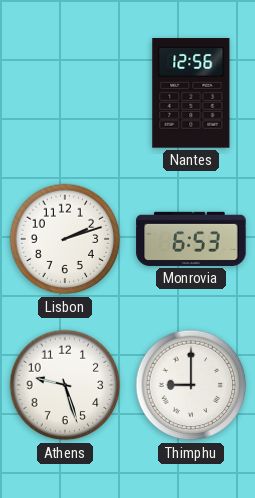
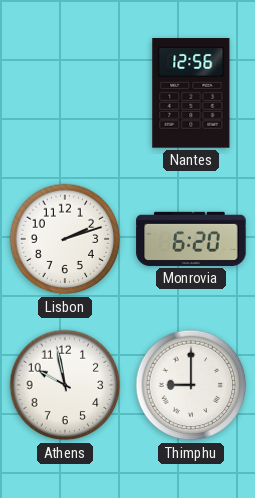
Monrovia: 6:53 -> 6:20
Athens: 9:27 -> 9:58
